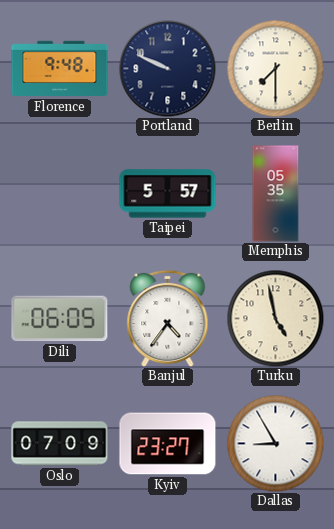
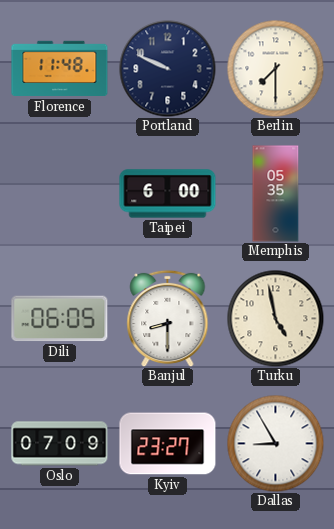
Florence: 9:48 -> 11:48
Taipei: 5:57 -> 6:00
Banjul: 4:36 -> 8:30
